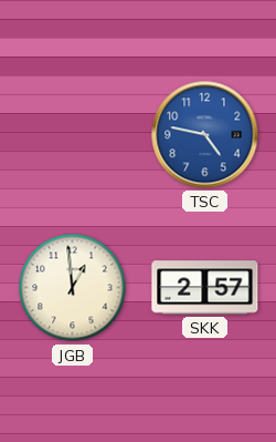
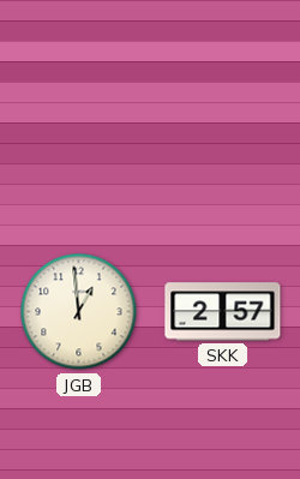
TSC: 4:47 -> none
